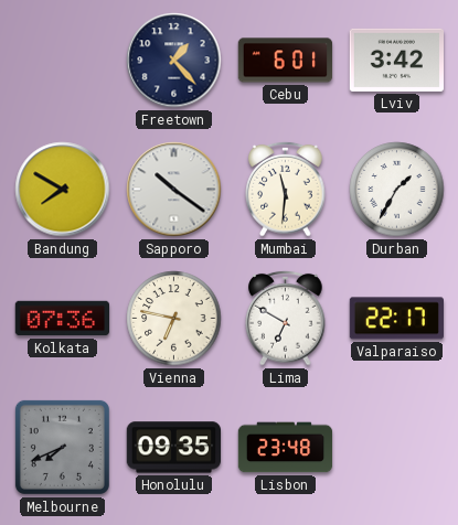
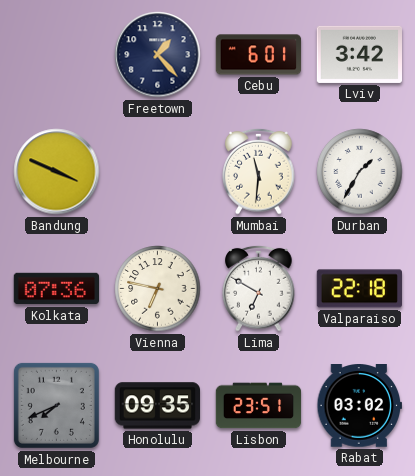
Bandung: 7:50 -> 3:49
Sapporo: 10:21 -> none
Valparaiso: 22:17 -> 22:18
Lisbon: 23:48 -> 23:51
Rabat: none -> 03:02
